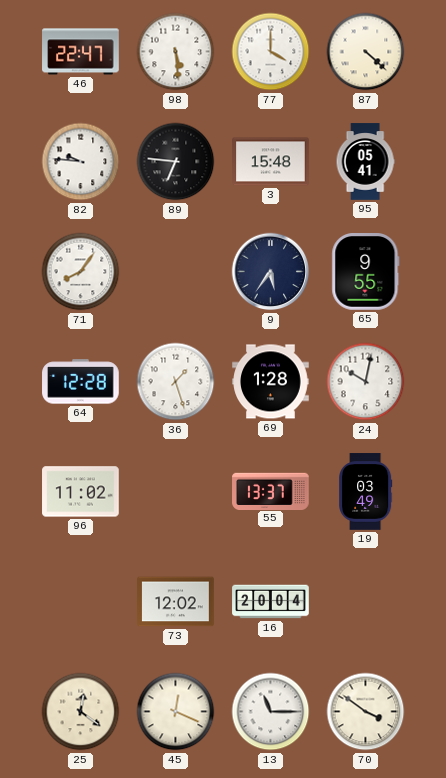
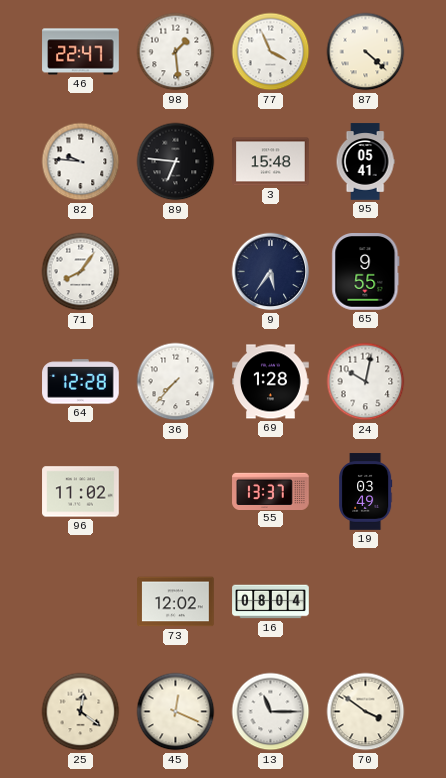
98: 5:29 -> 1:29
77: 4:00 -> 3:56
36: 1:27 -> 7:37
16: 20:04 -> 08:04
